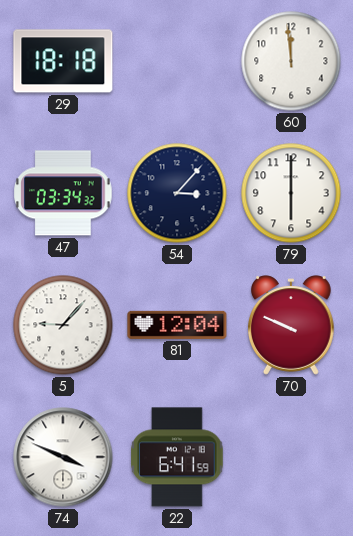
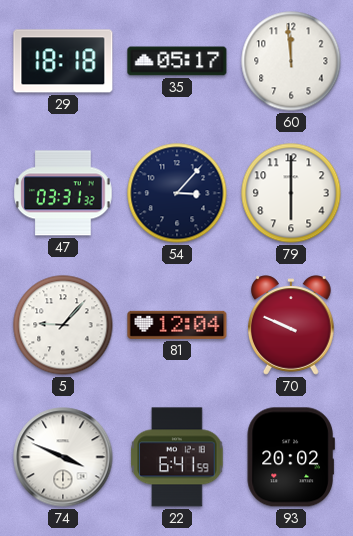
35: none -> 05:17
47: 03:34 -> 03:31
93: none -> 20:02
